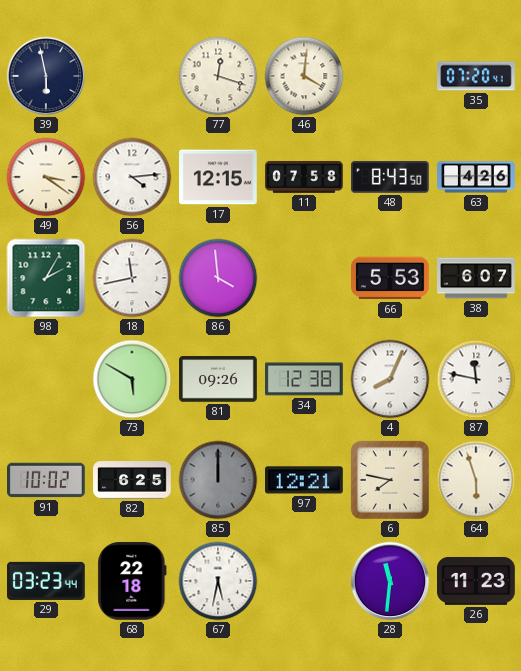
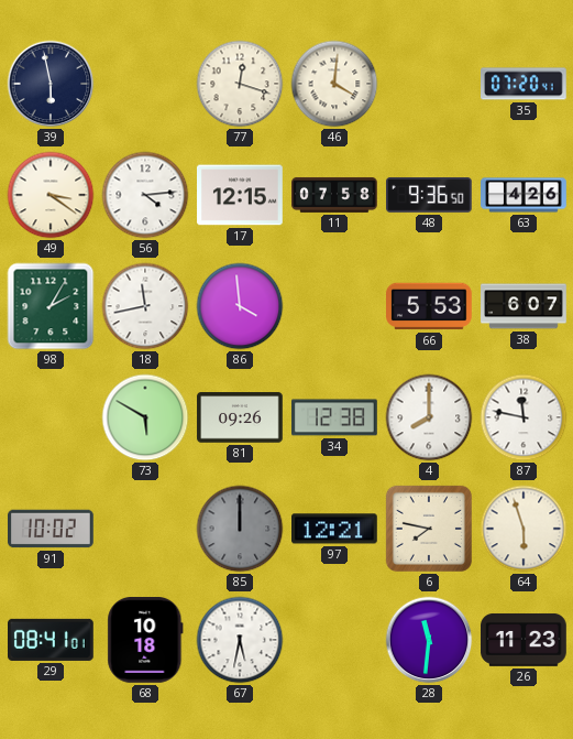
48: 8:43 -> 9:36
4: 8:04 -> 8:00
82: 6:25 -> none
29: 03:23 -> 08:41
68: 22:18 -> 10:18
